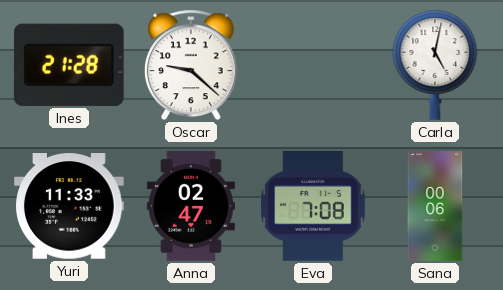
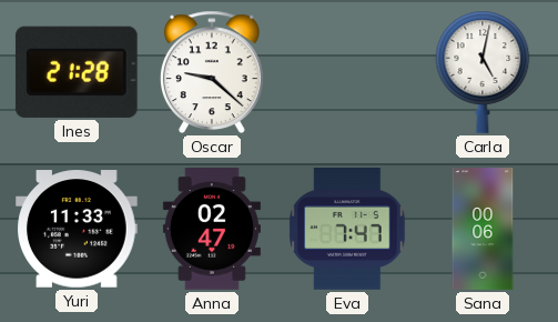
Eva: 7:08 -> 7:47
